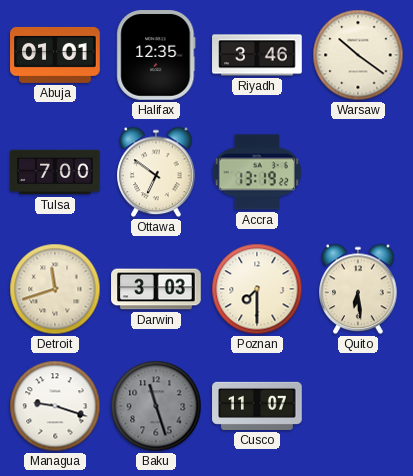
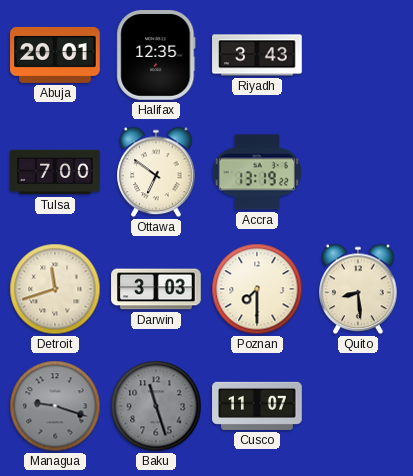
Abuja: 01:01 -> 20:01
Riyadh: 3:46 -> 3:43
Warsaw: 10:21 -> none
Quito: 6:29 -> 8:29
Managua dial: white -> grey
